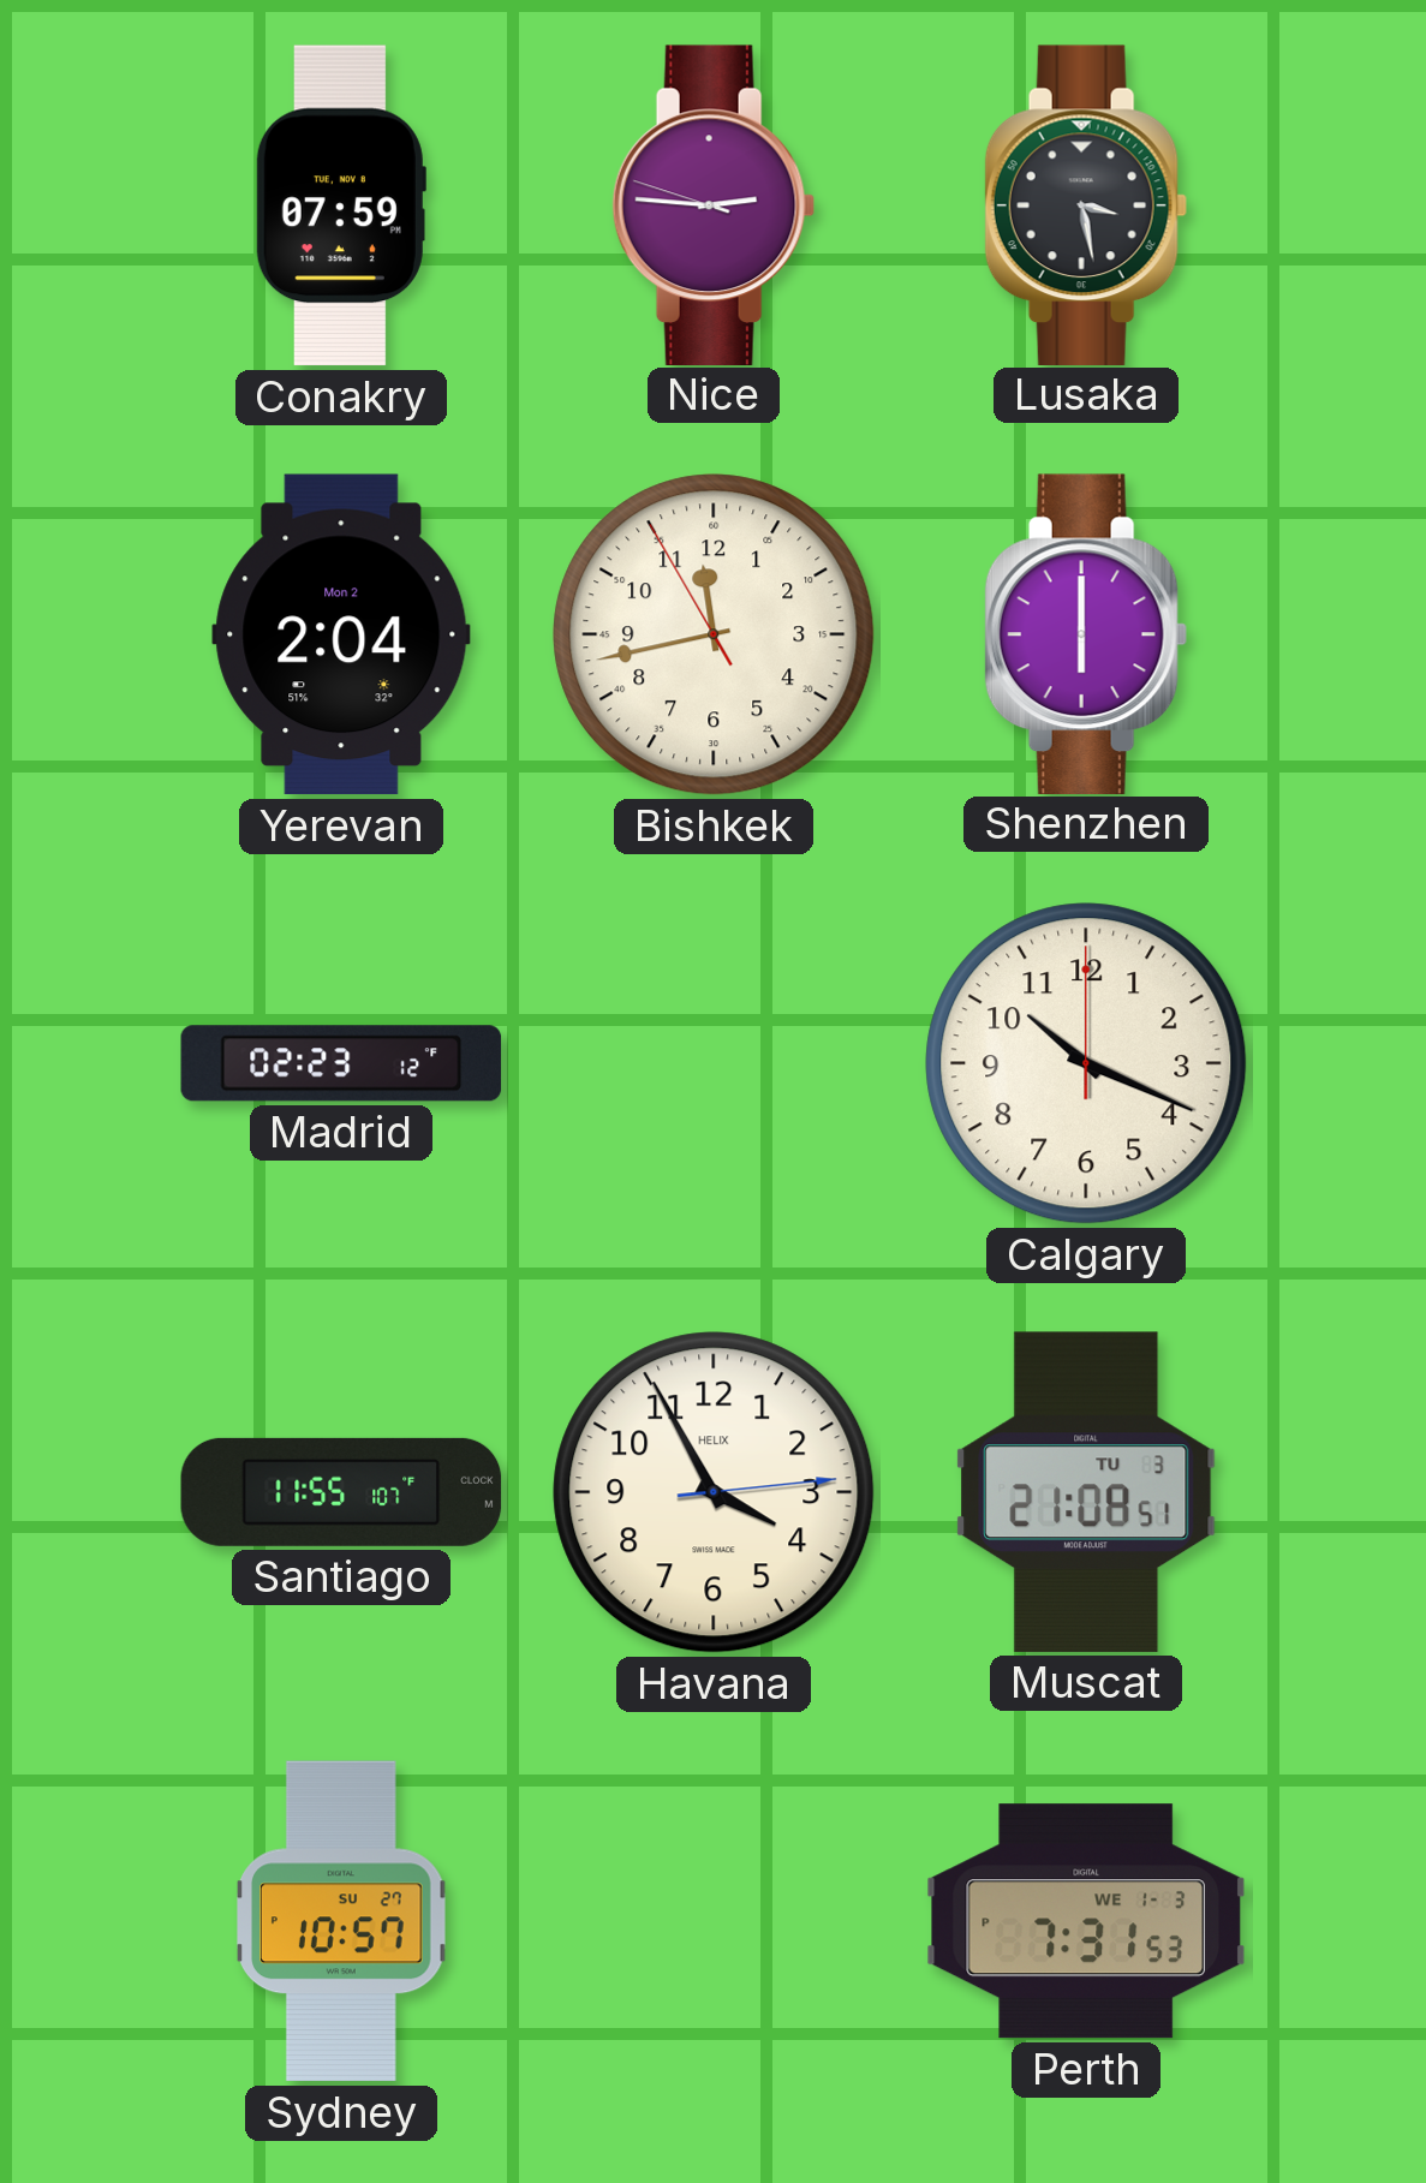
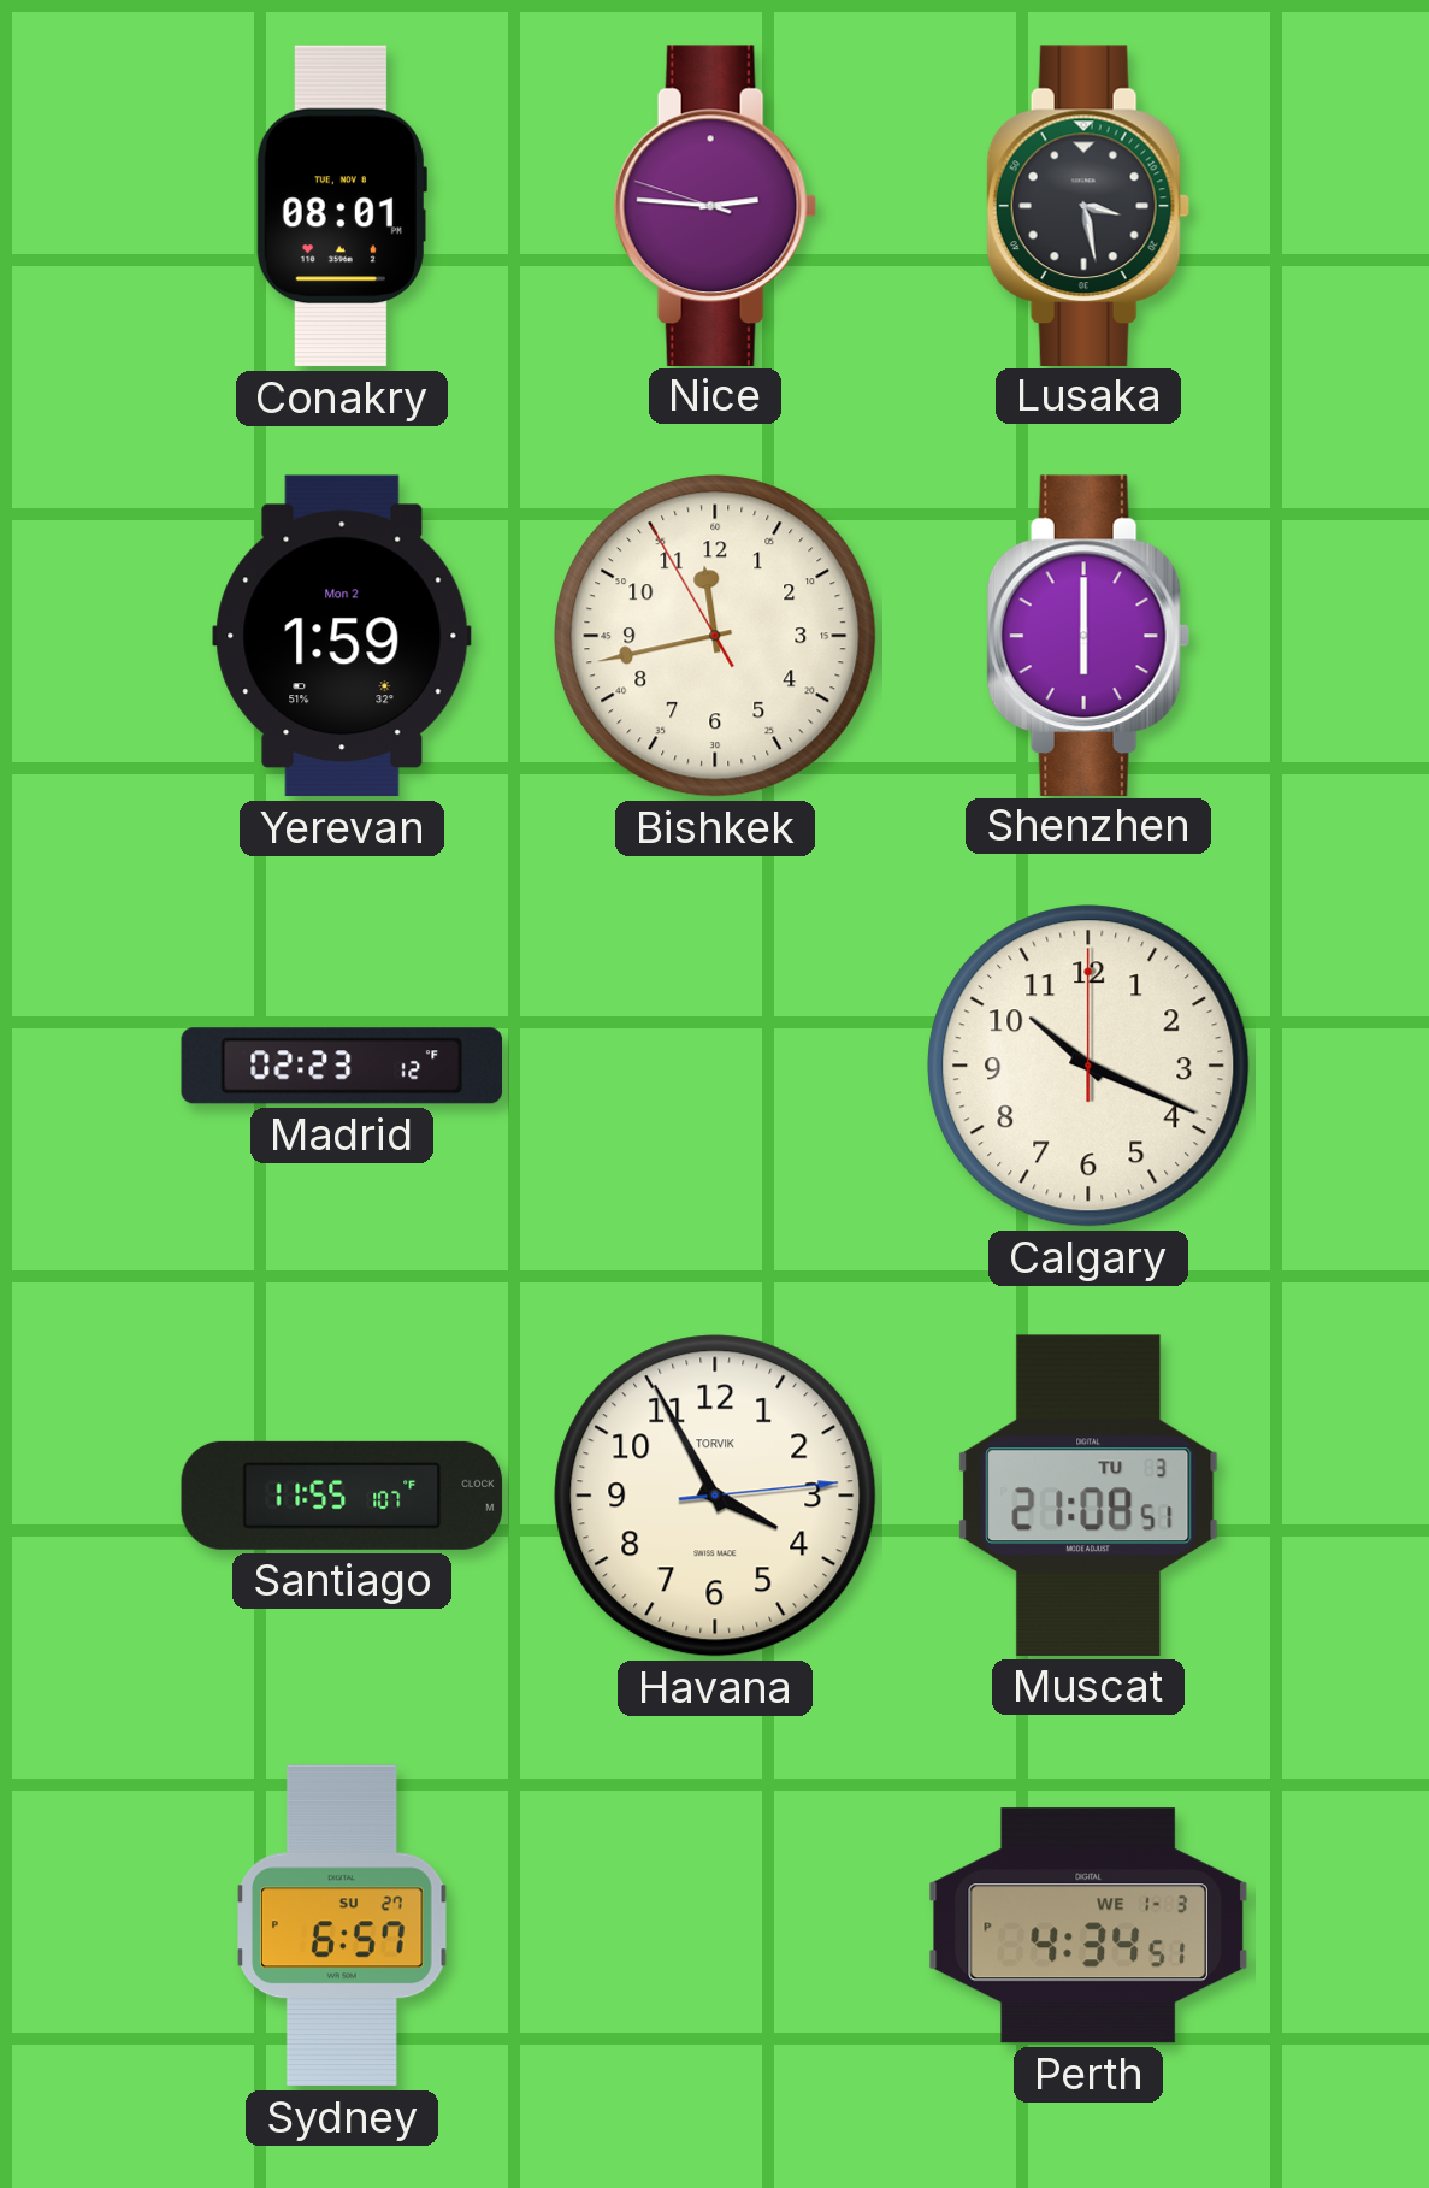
Conakry: 07:59 -> 08:01
Yerevan: 2:04 -> 1:59
Havana brand: HELIX -> TORVIK
Sydney: 10:57 -> 6:57
Perth: 7:31 -> 4:34
